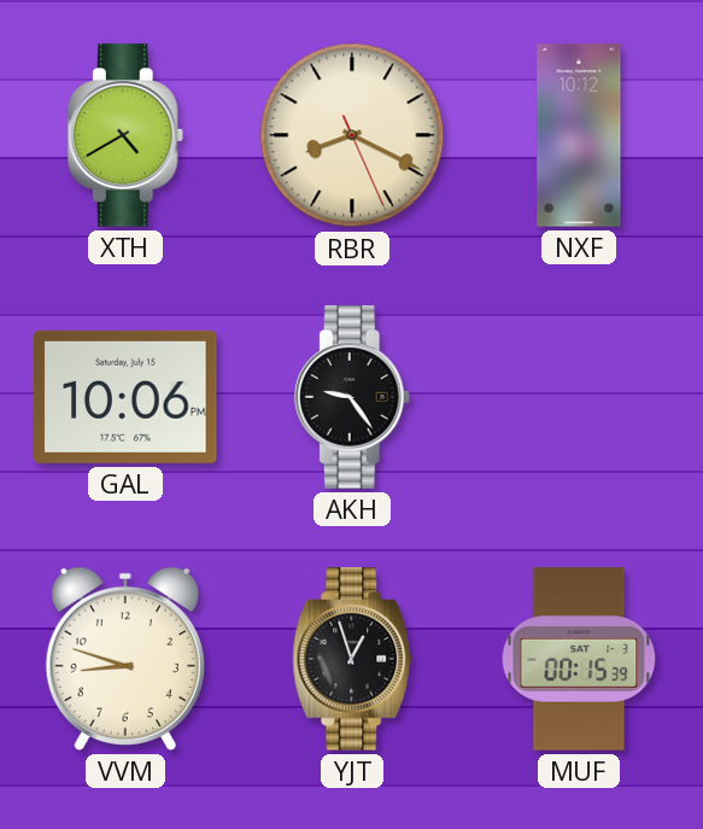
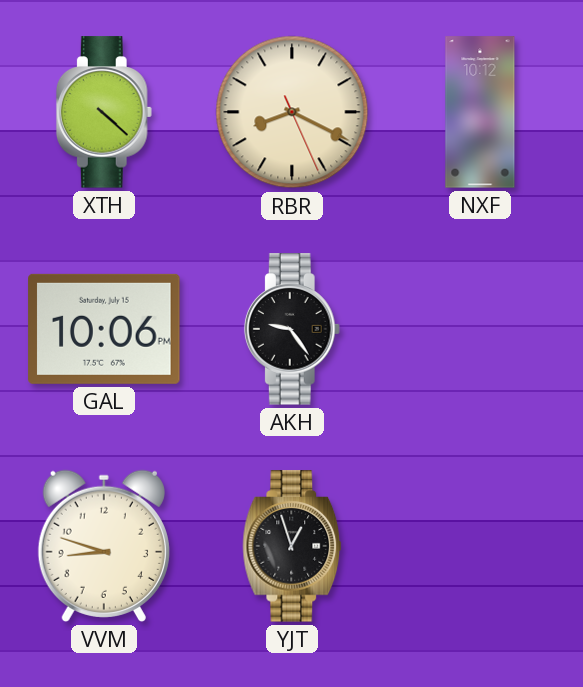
XTH: 4:40 -> 4:22
MUF: 00:15 -> none
